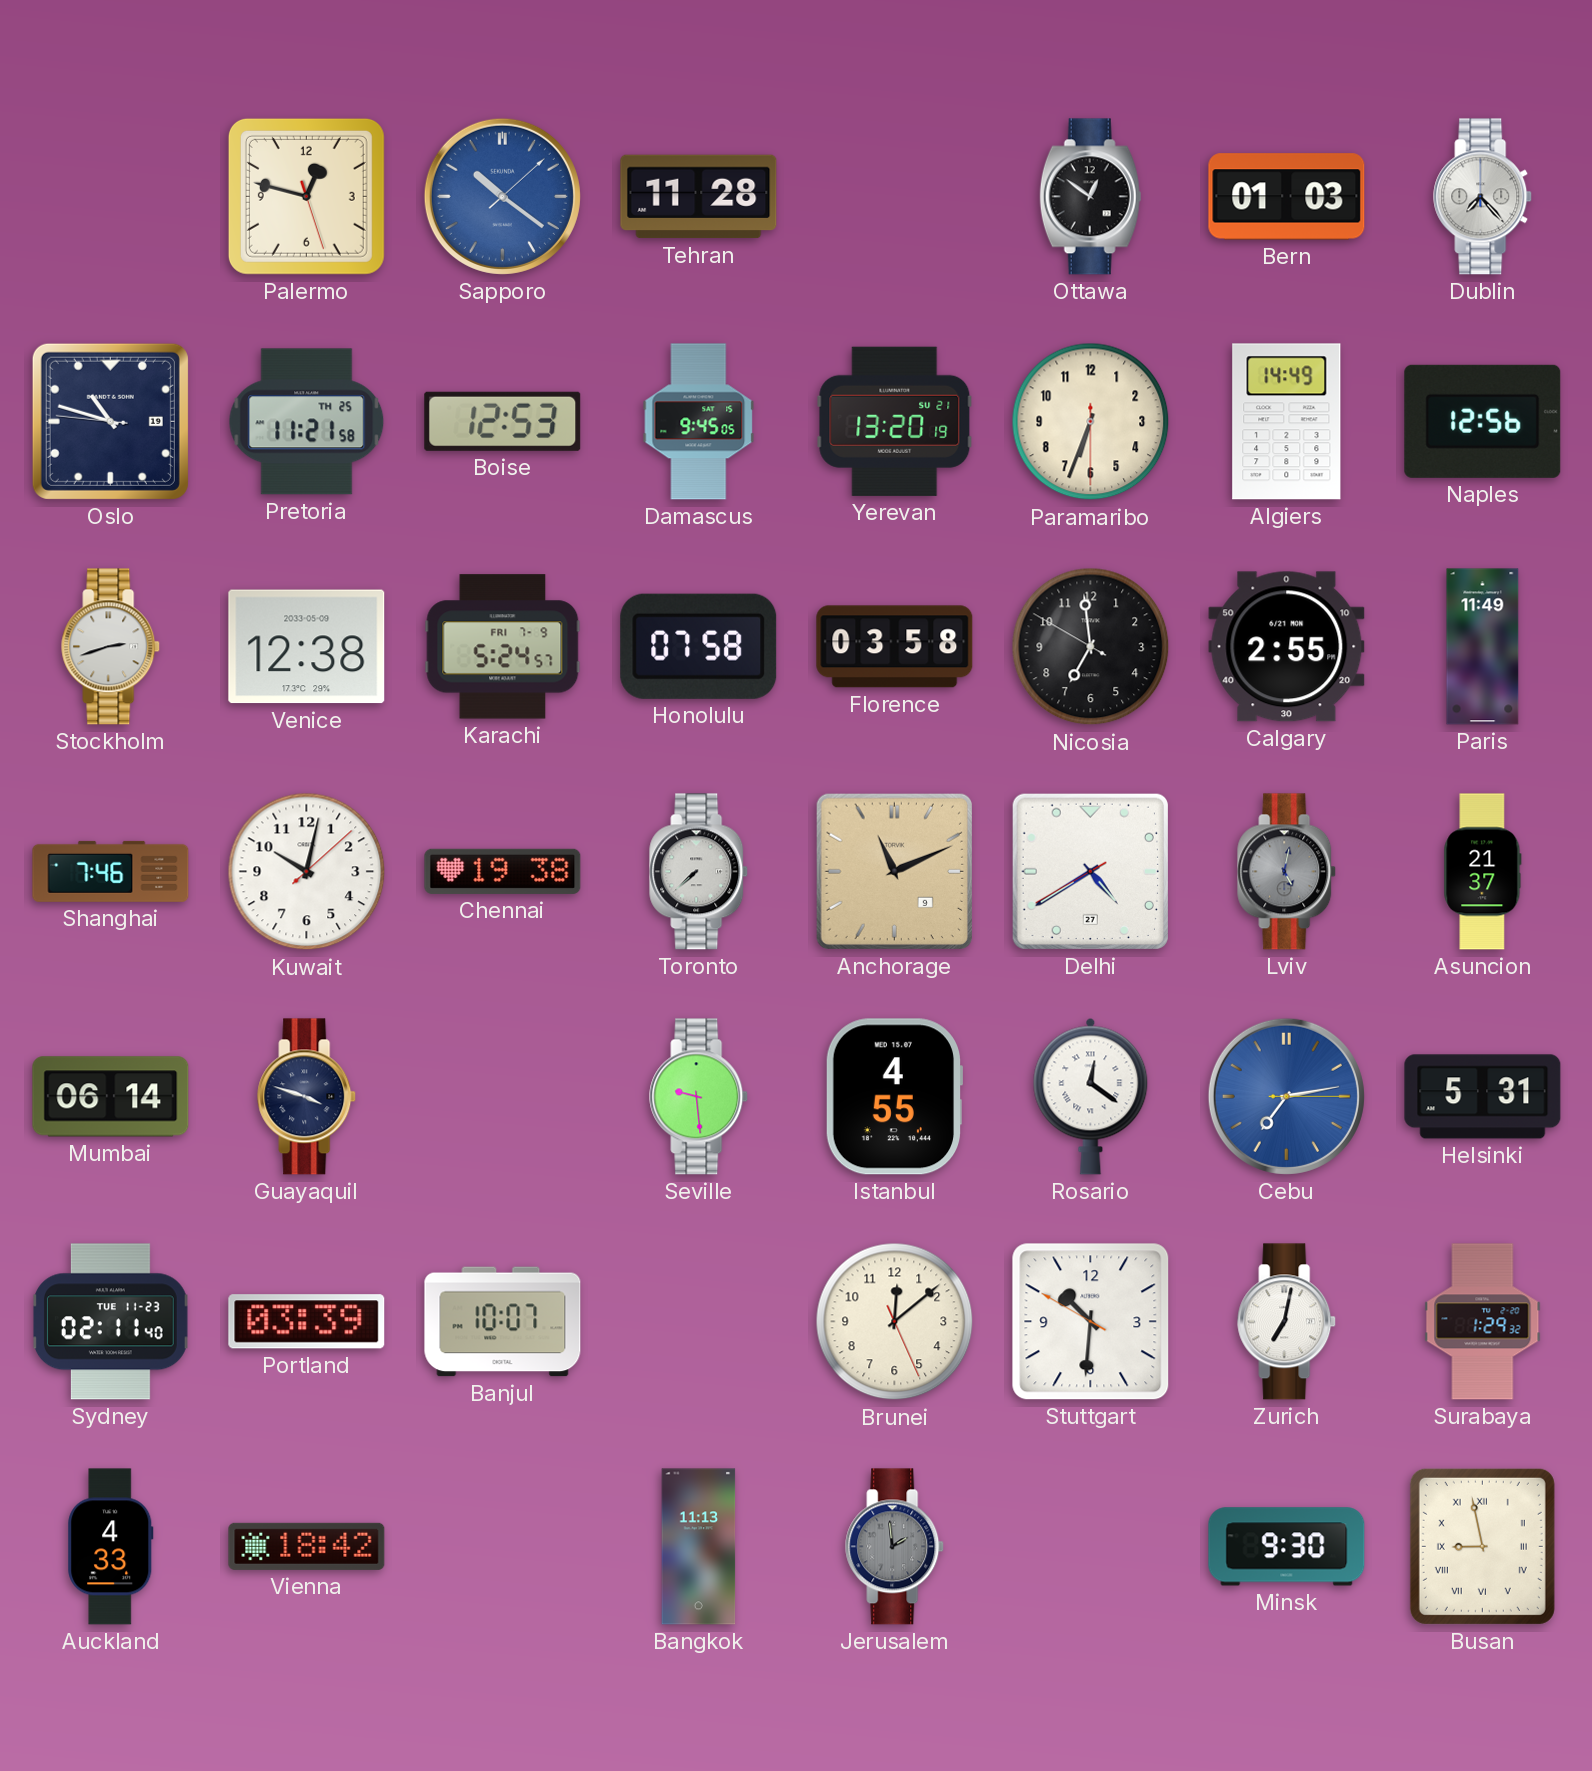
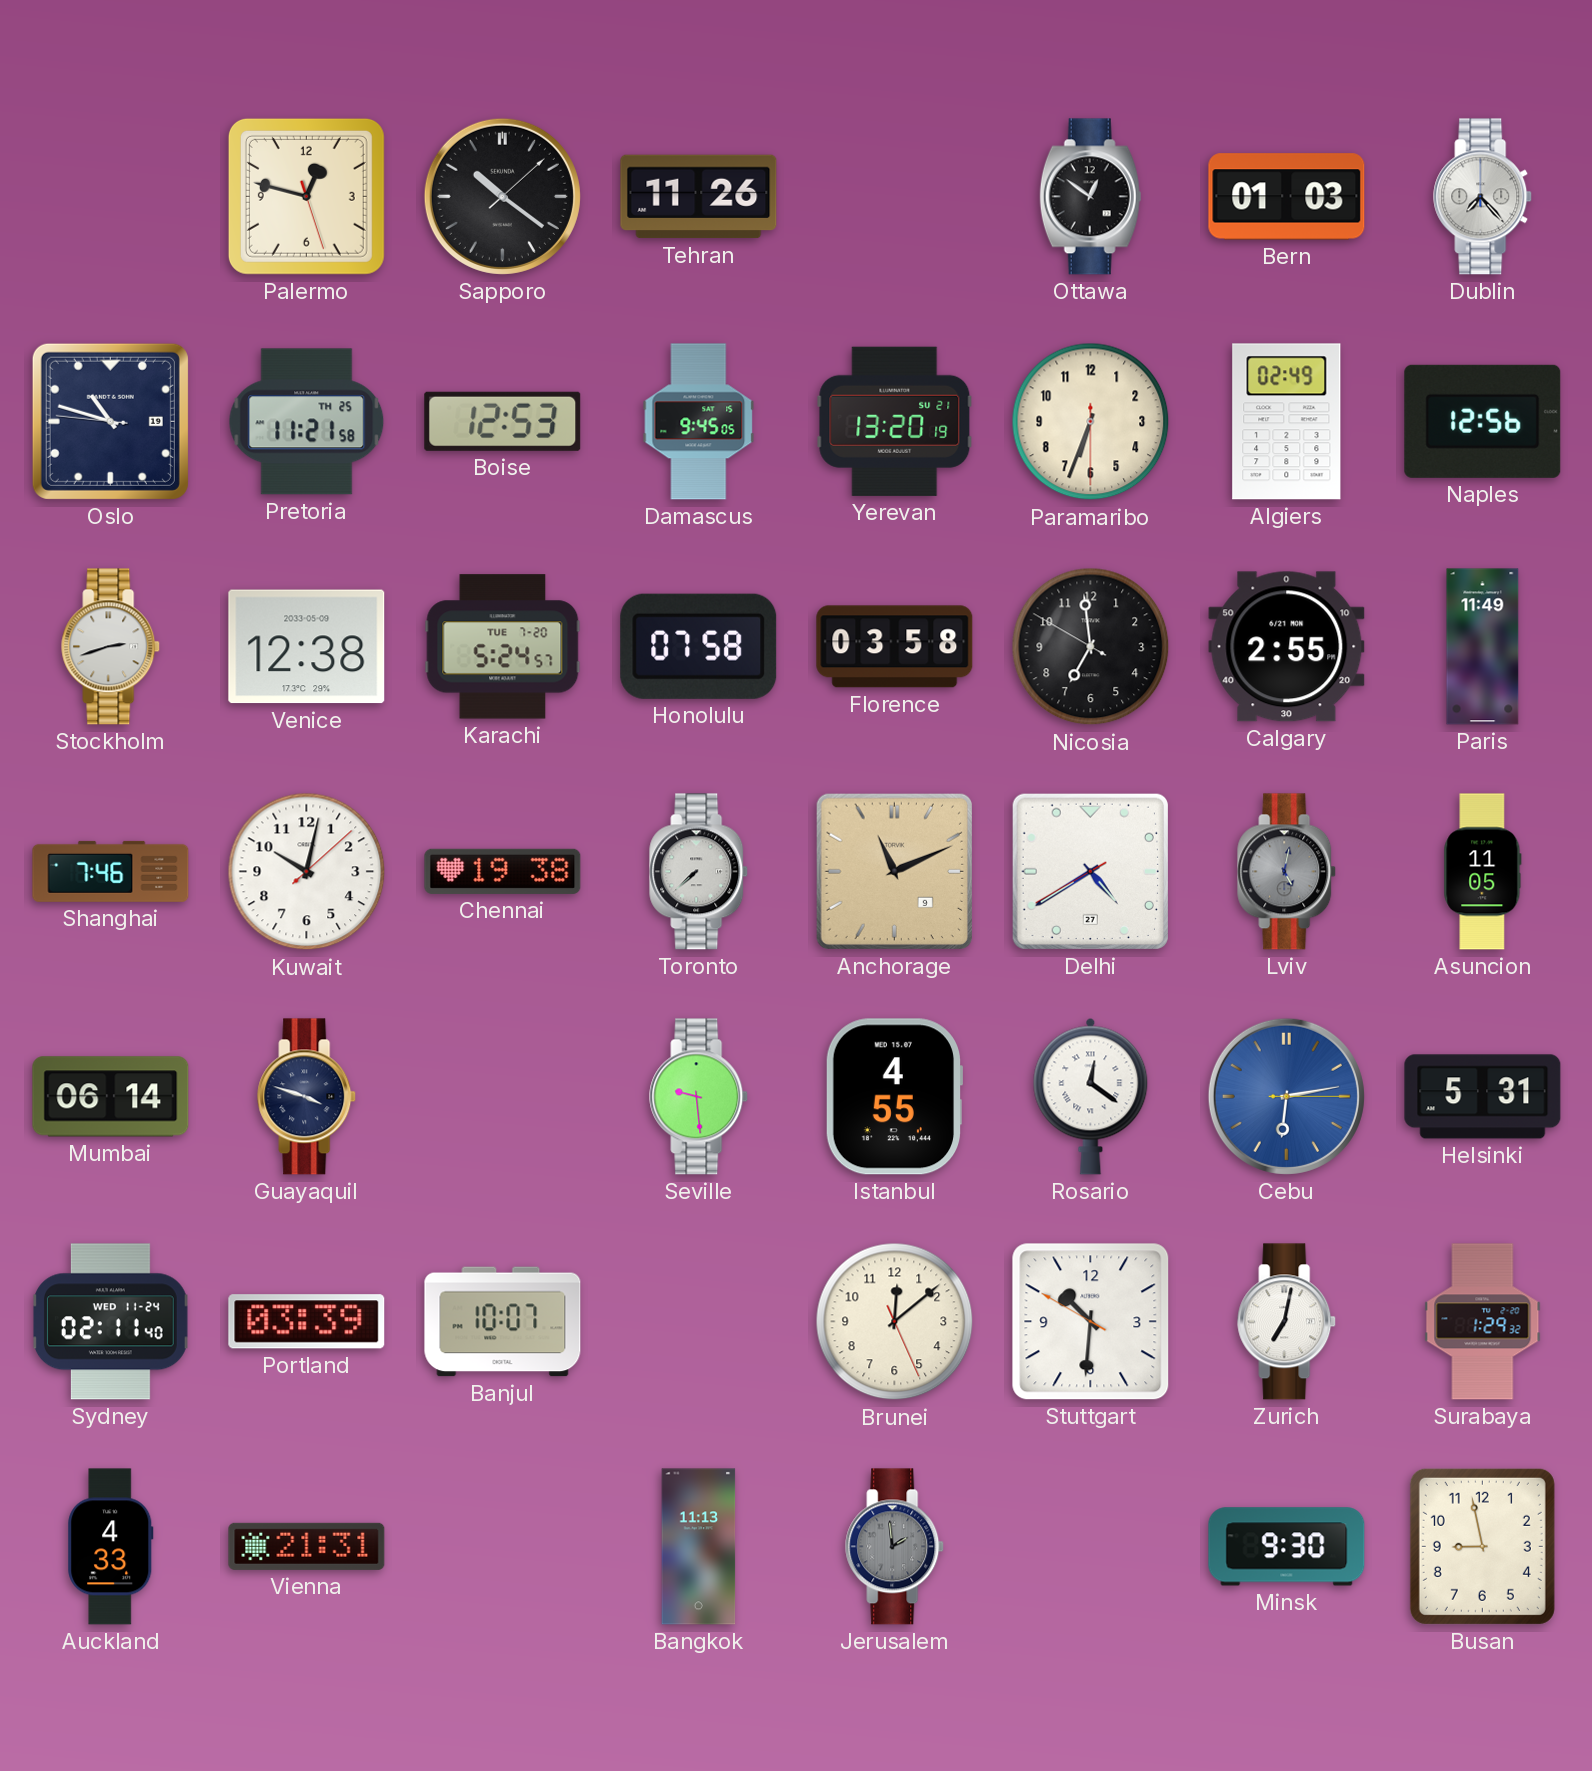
Sapporo dial: blue -> black
Tehran: 11:28 -> 11:26
Algiers: 14:49 -> 02:49
Karachi date: FRI 7-9 -> TUE 7-20
Asuncion: 21:37 -> 11:05
Cebu: 7:13 -> 6:13
Sydney date: TUE 11-23 -> WED 11-24
Vienna: 18:42 -> 21:31
Busan numerals: Roman -> Arabic
